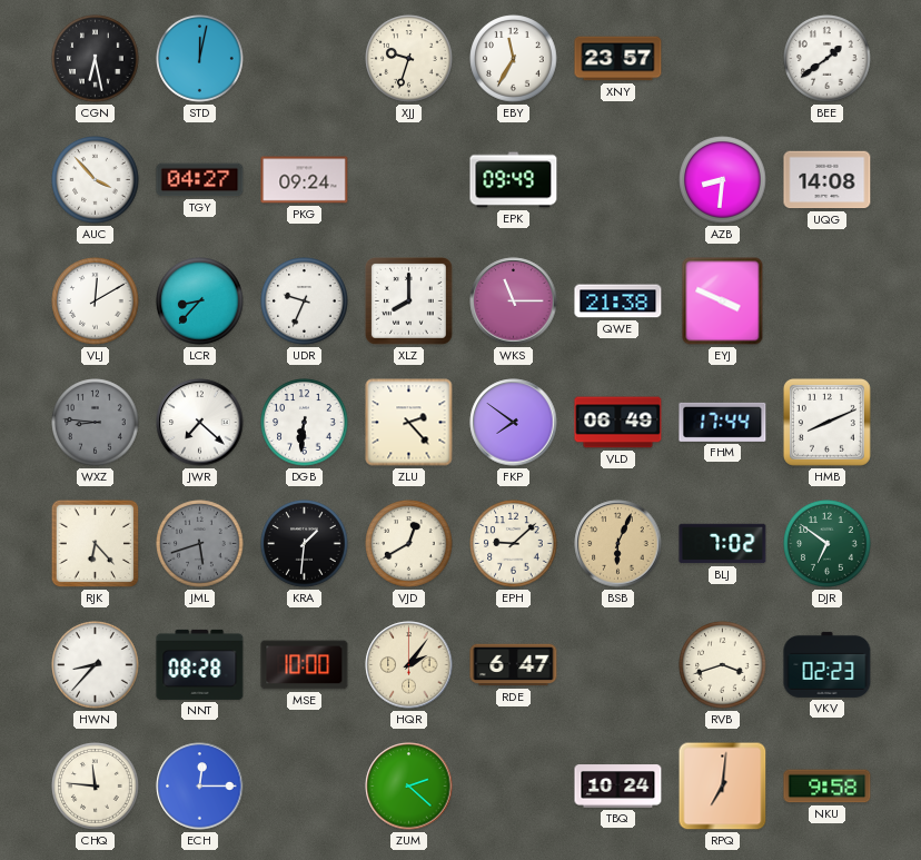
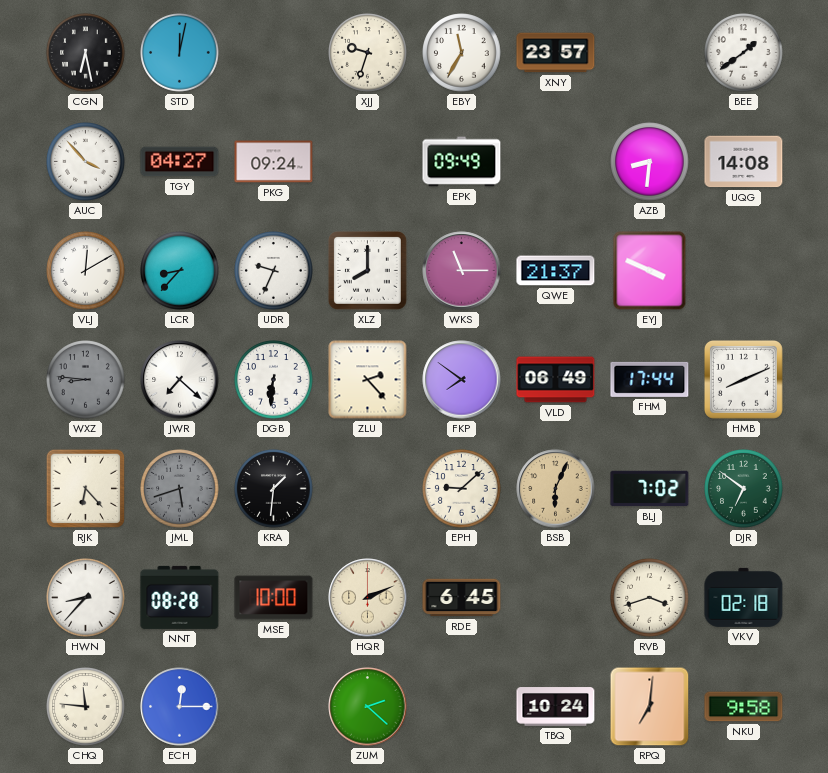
QWE: 21:38 -> 21:37
VJD: 12:40 -> none
HQR: 2:06 -> 2:11
RDE: 6:47 -> 6:45
VKV: 02:23 -> 02:18
